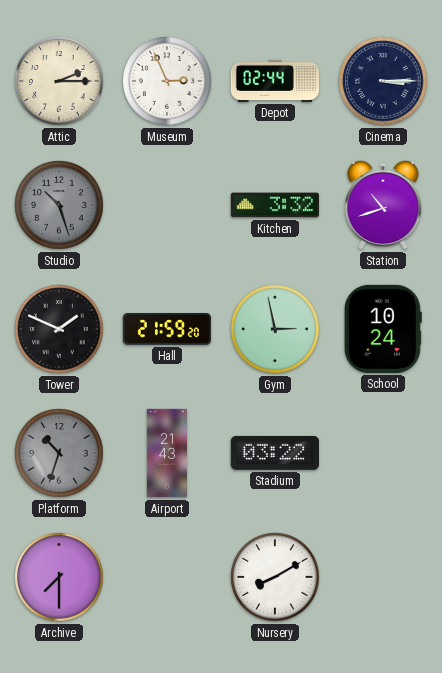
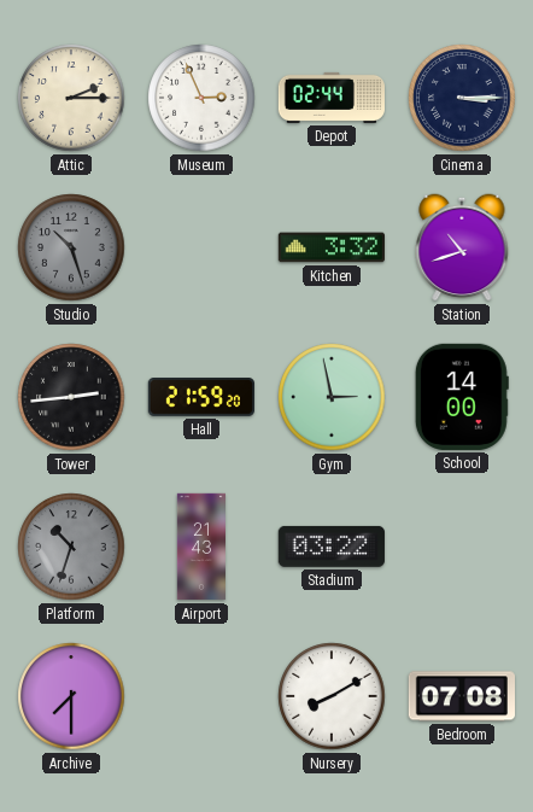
Tower: 1:49 -> 2:44
School: 10:24 -> 14:00
Bedroom: none -> 07:08
